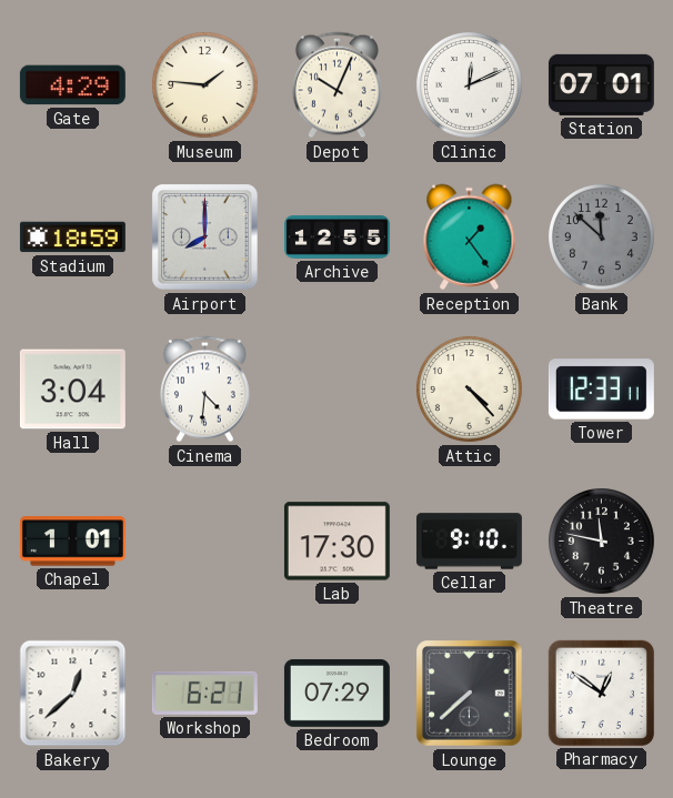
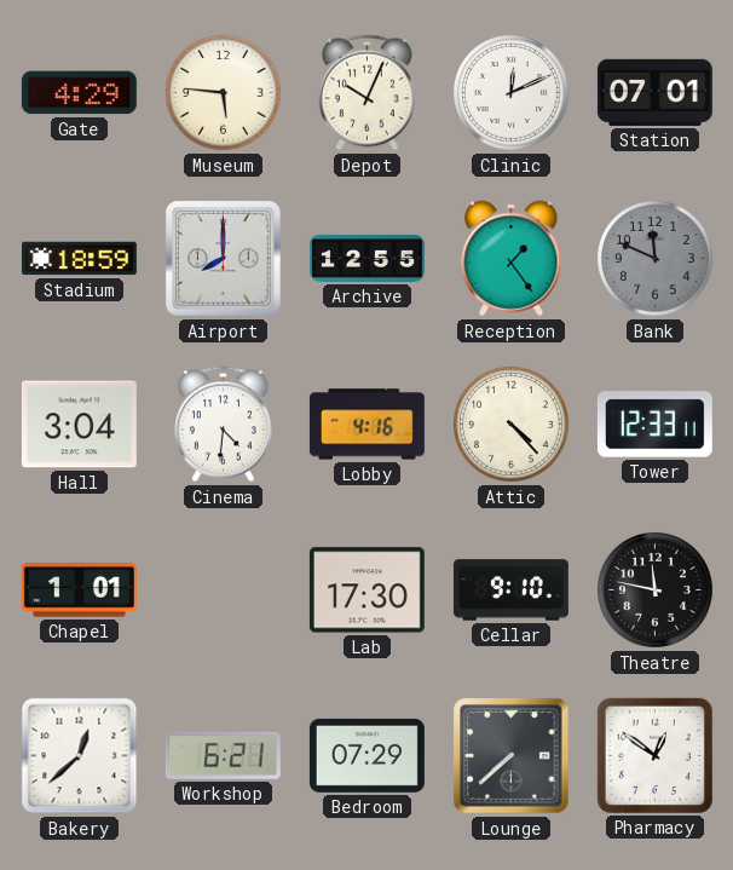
Museum: 1:46 -> 5:46
Bank: 11:52 -> 11:49
Lobby: none -> 4:16
